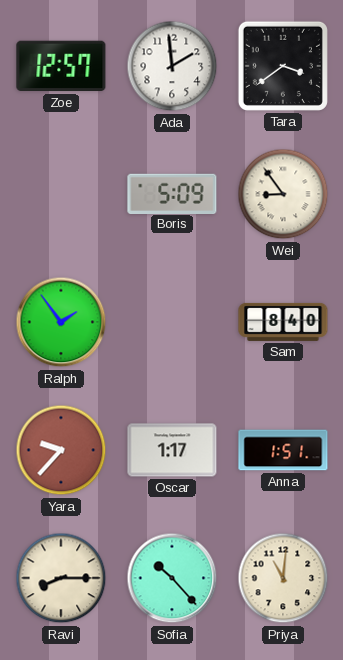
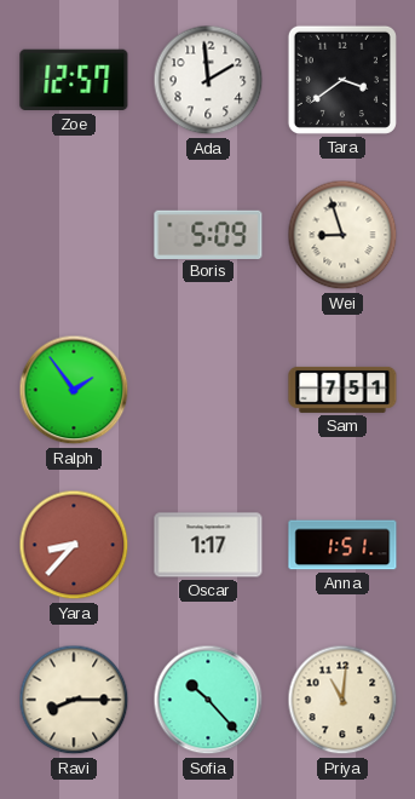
Wei: 8:54 -> 8:57
Sam: 8:40 -> 7:51
Yara: 9:37 -> 8:37
